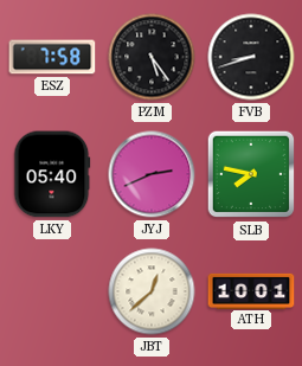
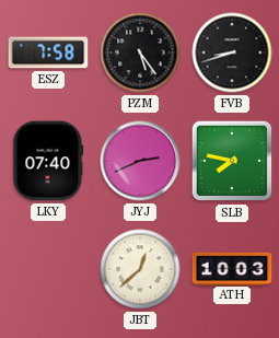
LKY: 05:40 -> 07:40
ATH: 10:01 -> 10:03
